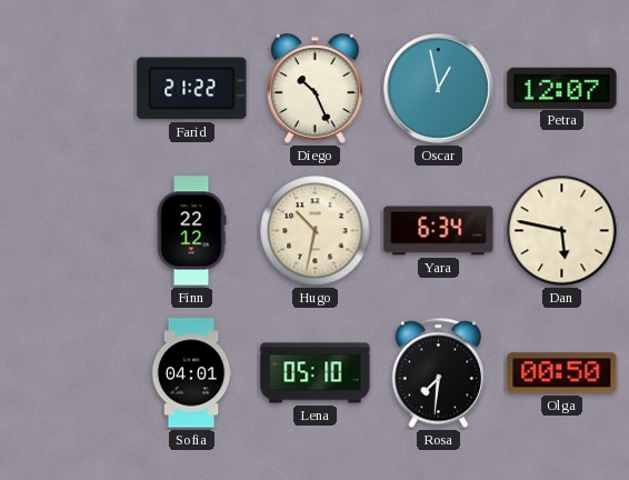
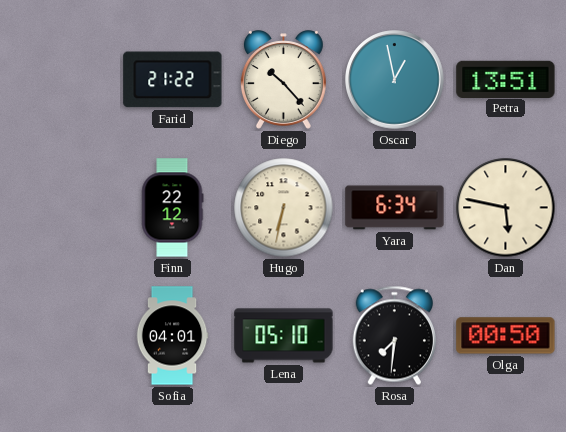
Diego: 10:26 -> 10:23
Petra: 12:07 -> 13:51
Hugo: 10:32 -> 6:32
